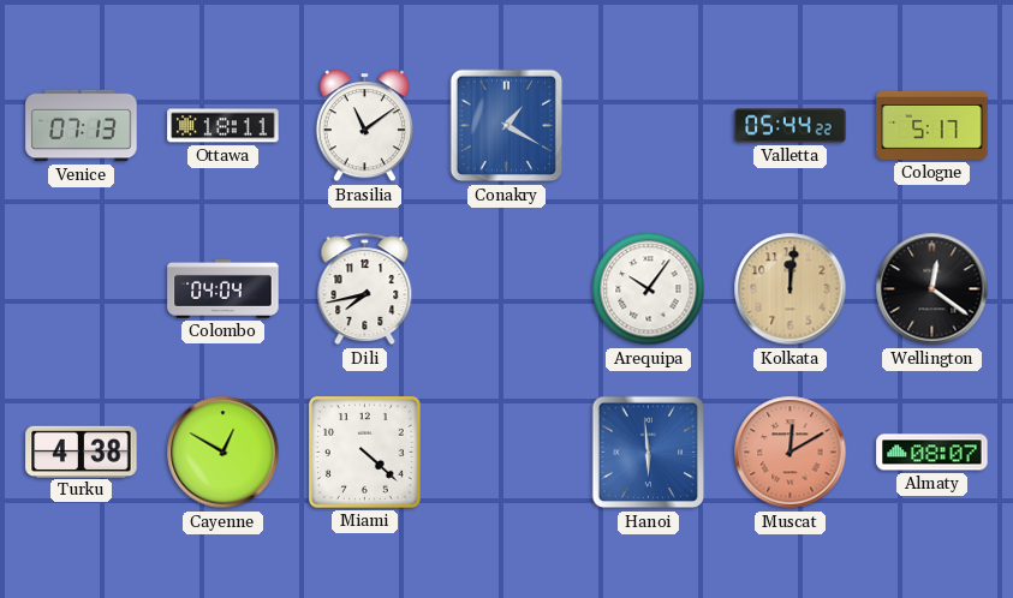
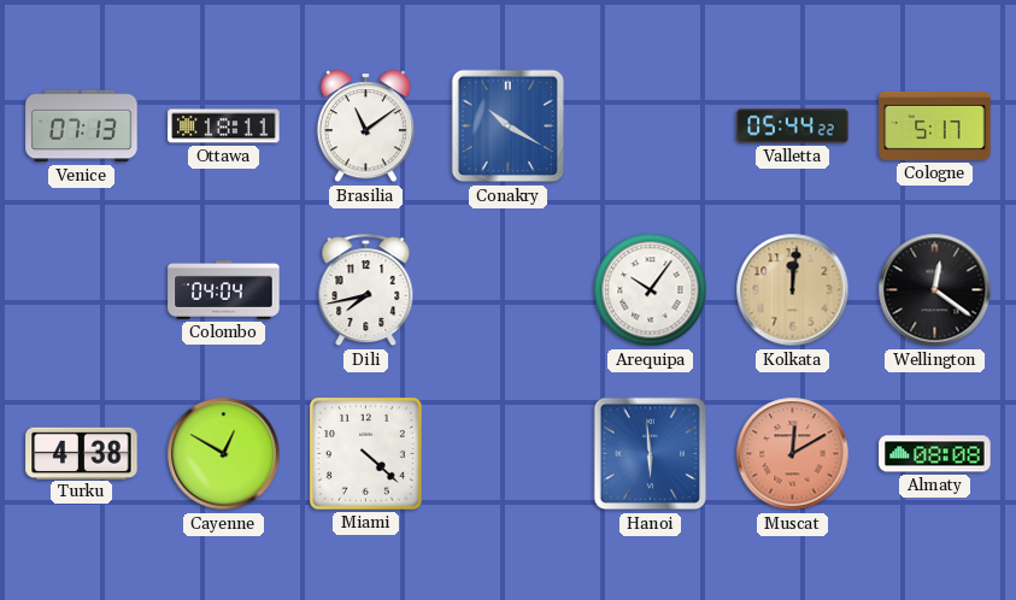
Conakry: 1:20 -> 10:20
Almaty: 08:07 -> 08:08
